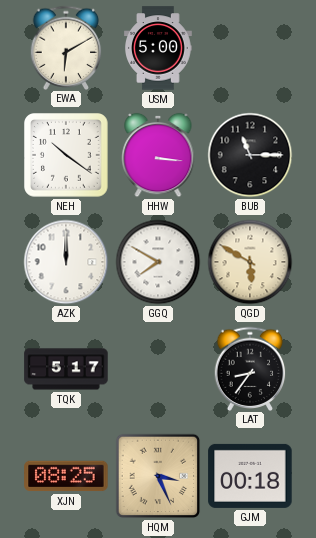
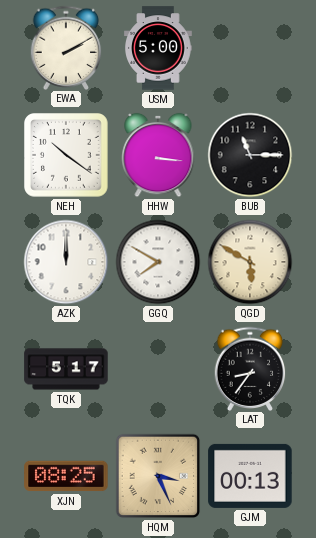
EWA: 6:10 -> 2:10
GJM: 00:18 -> 00:13
